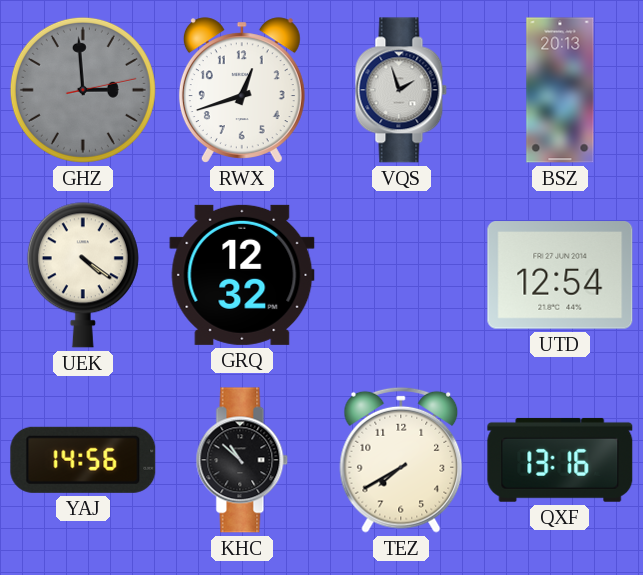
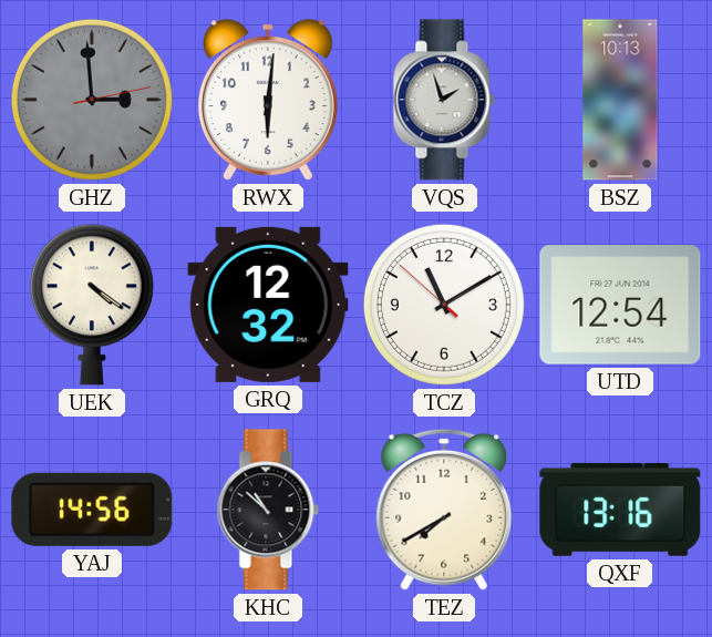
RWX: 12:42 -> 6:01
BSZ: 20:13 -> 10:13
TCZ: none -> 11:09
